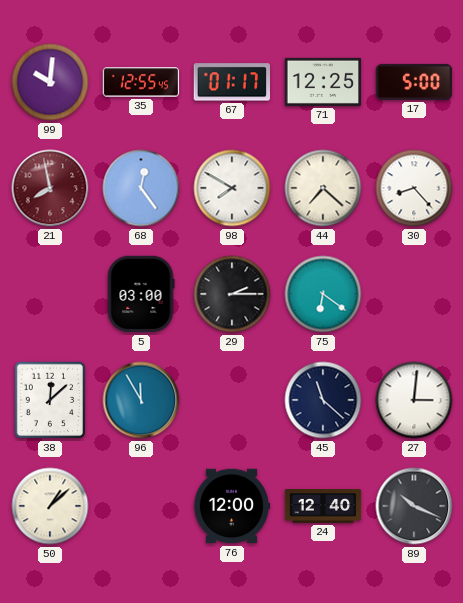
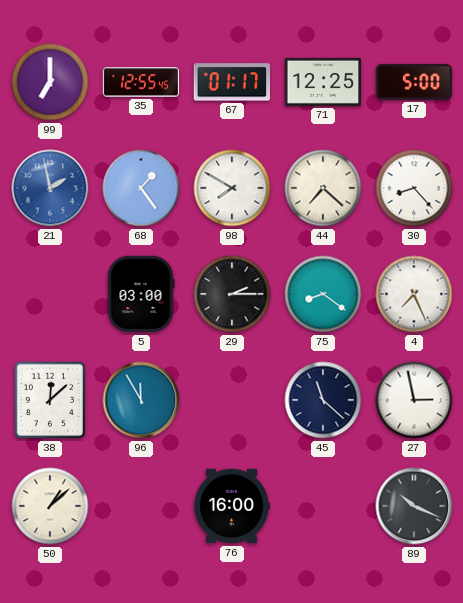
99: 10:01 -> 7:00
21: 7:58 -> 1:58
21 dial: burgundy -> blue
68: 12:24 -> 1:24
75: 6:21 -> 8:21
4: none -> 7:26
27: 3:01 -> 2:58
76: 12:00 -> 16:00
24: 12:40 -> none
